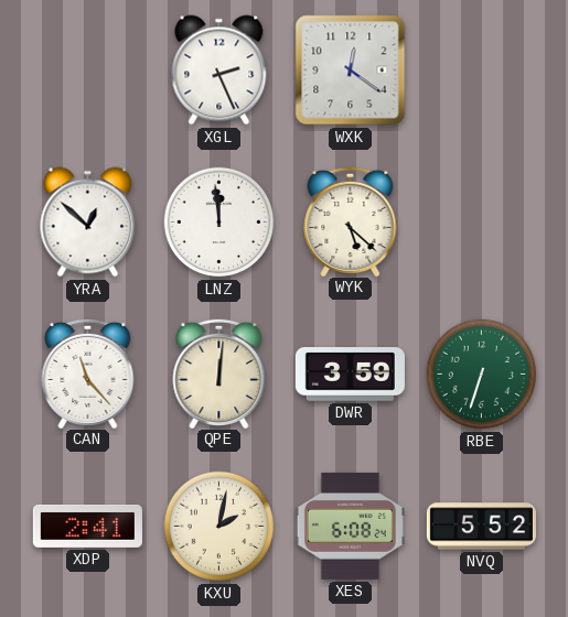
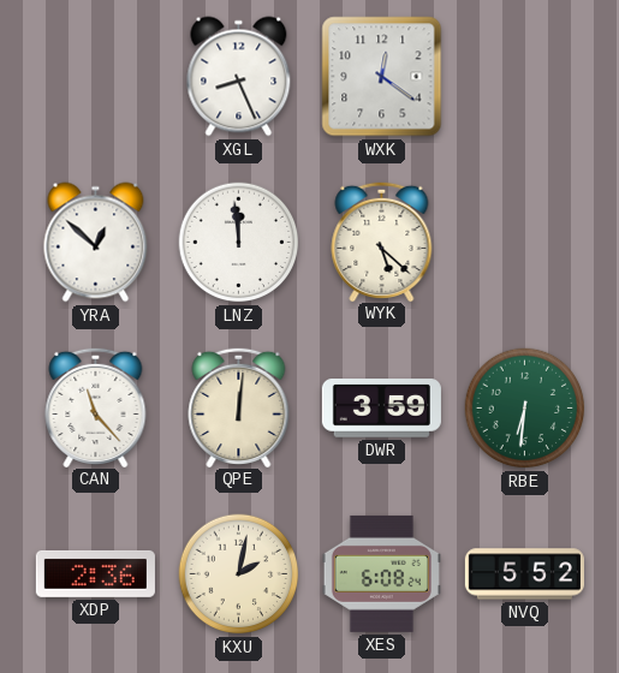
XGL: 2:26 -> 8:26
RBE: 6:33 -> 6:31
XDP: 2:41 -> 2:36
